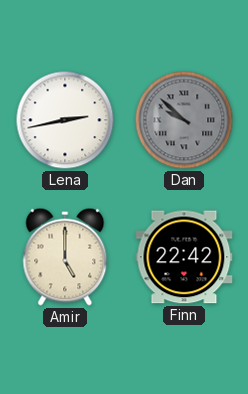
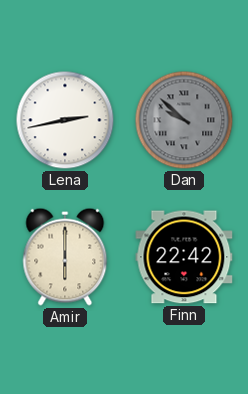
Amir: 5:00 -> 6:00
